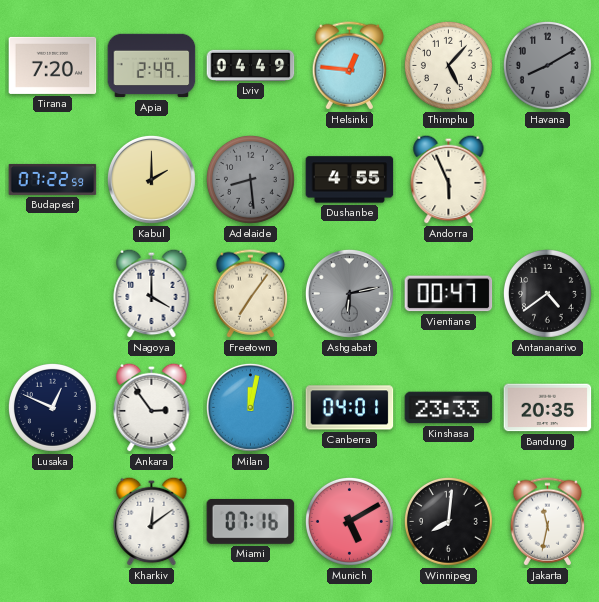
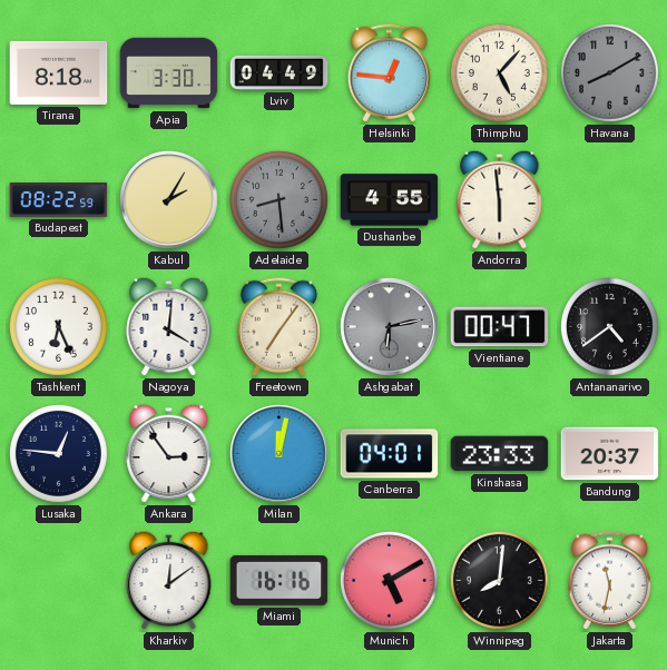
Tirana: 7:20 -> 8:18
Apia: 2:49 -> 3:30
Budapest: 07:22 -> 08:22
Kabul: 2:00 -> 2:05
Andorra: 5:56 -> 5:59
Tashkent: none -> 6:26
Nagoya: 4:00 -> 4:01
Lusaka: 12:49 -> 12:46
Bandung: 20:35 -> 20:37
Miami: 07:16 -> 16:16
